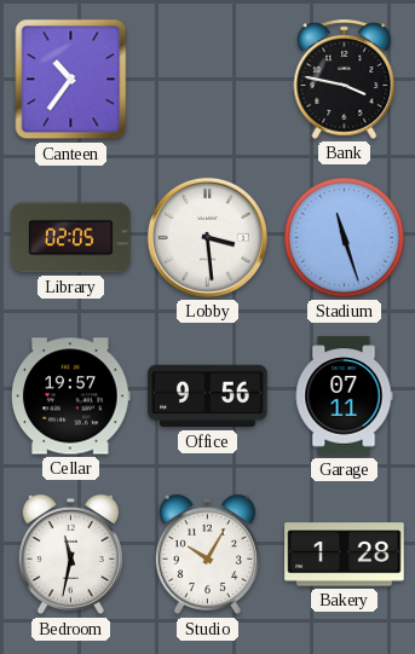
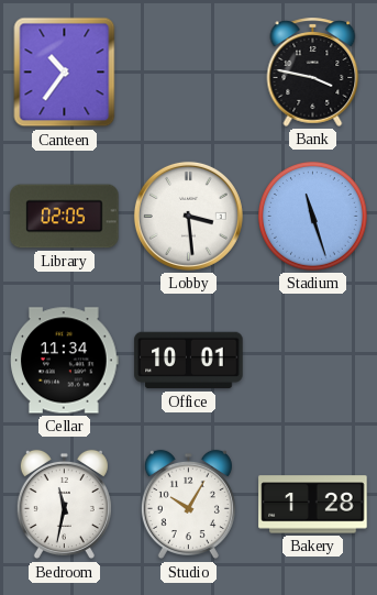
Cellar: 19:57 -> 11:34
Office: 9:56 -> 10:01
Garage: 07:11 -> none
